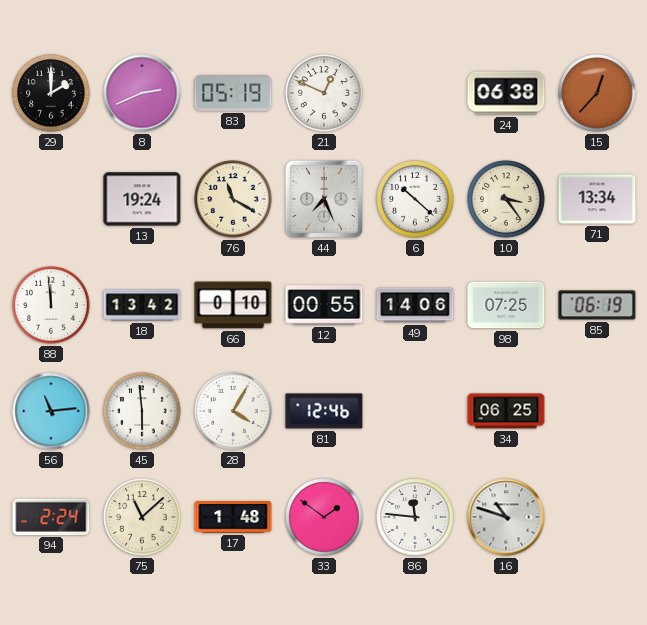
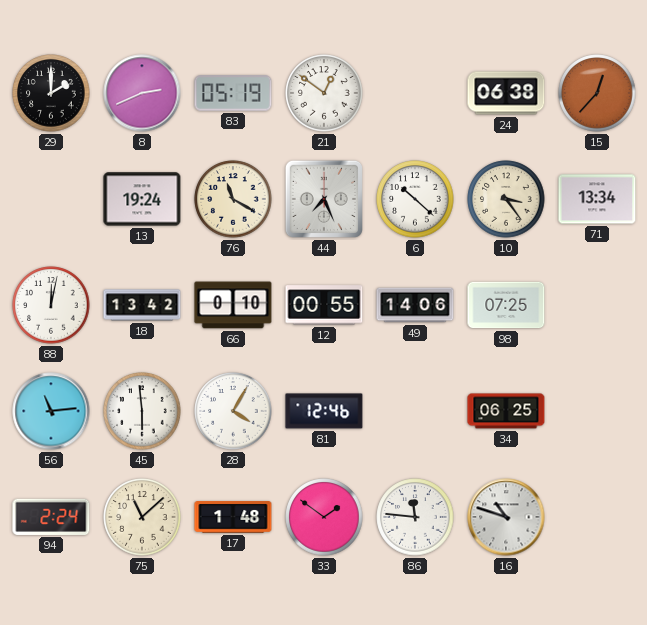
21: 12:49 -> 12:51
88: 11:59 -> 12:02
85: 06:19 -> none
